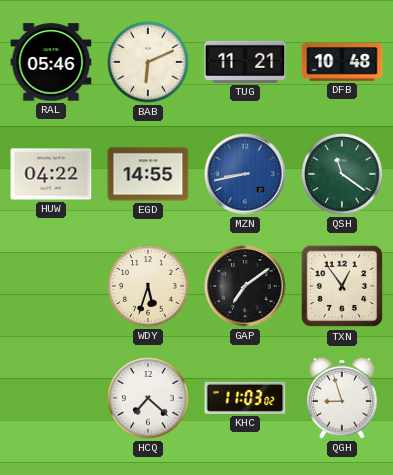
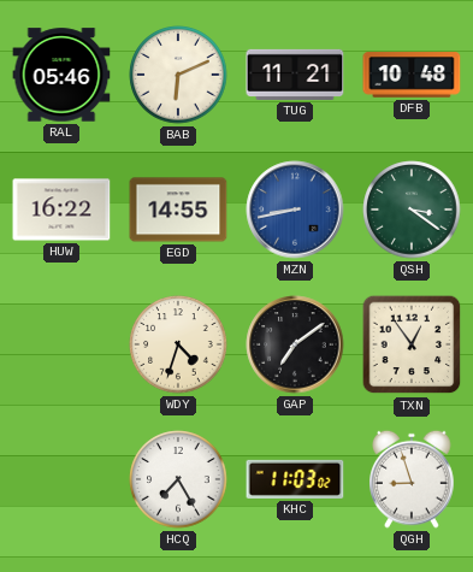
HUW: 04:22 -> 16:22
QSH: 11:21 -> 3:21
WDY: 5:33 -> 4:33
HCQ: 7:22 -> 7:25
